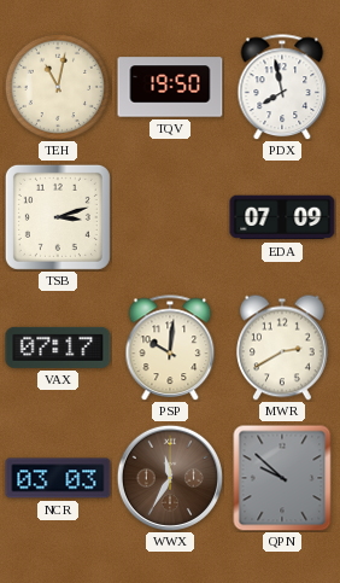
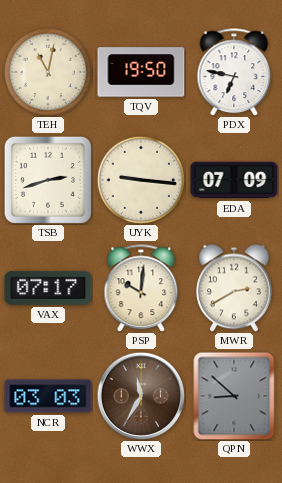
PDX: 7:58 -> 6:47
TSB: 3:12 -> 2:42
UYK: none -> 9:16
QPN: 9:52 -> 8:52
